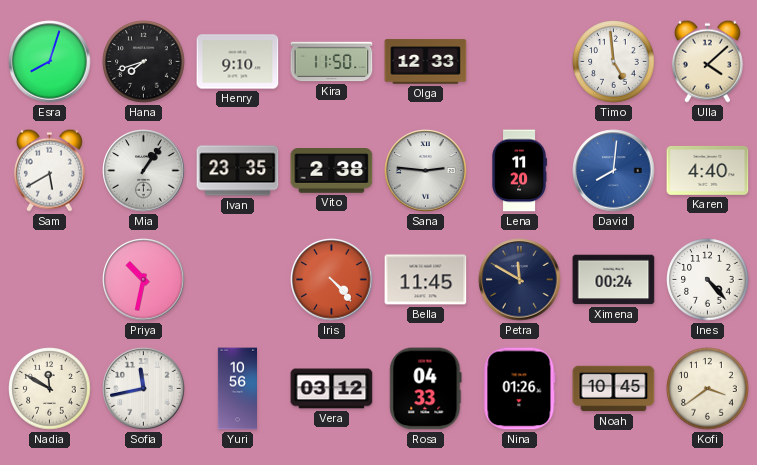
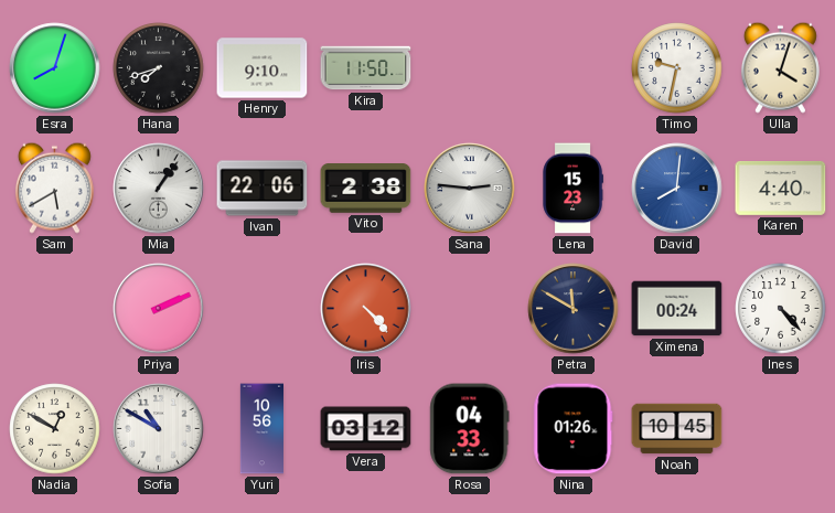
Olga: 12:33 -> none
Timo: 4:59 -> 9:32
Ulla: 4:08 -> 4:03
Ivan: 23:35 -> 22:06
Lena: 11:20 -> 15:23
Priya: 10:32 -> 2:11
Bella: 11:45 -> none
Nadia: 11:50 -> 12:50
Sofia: 11:43 -> 10:50
Kofi: 3:39 -> none
